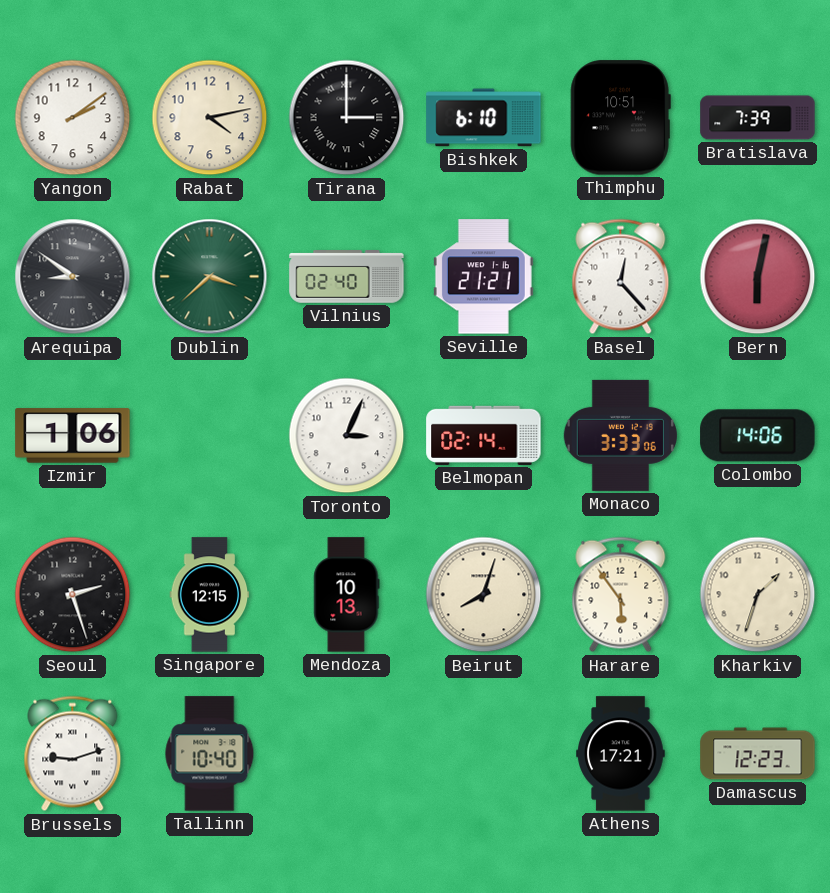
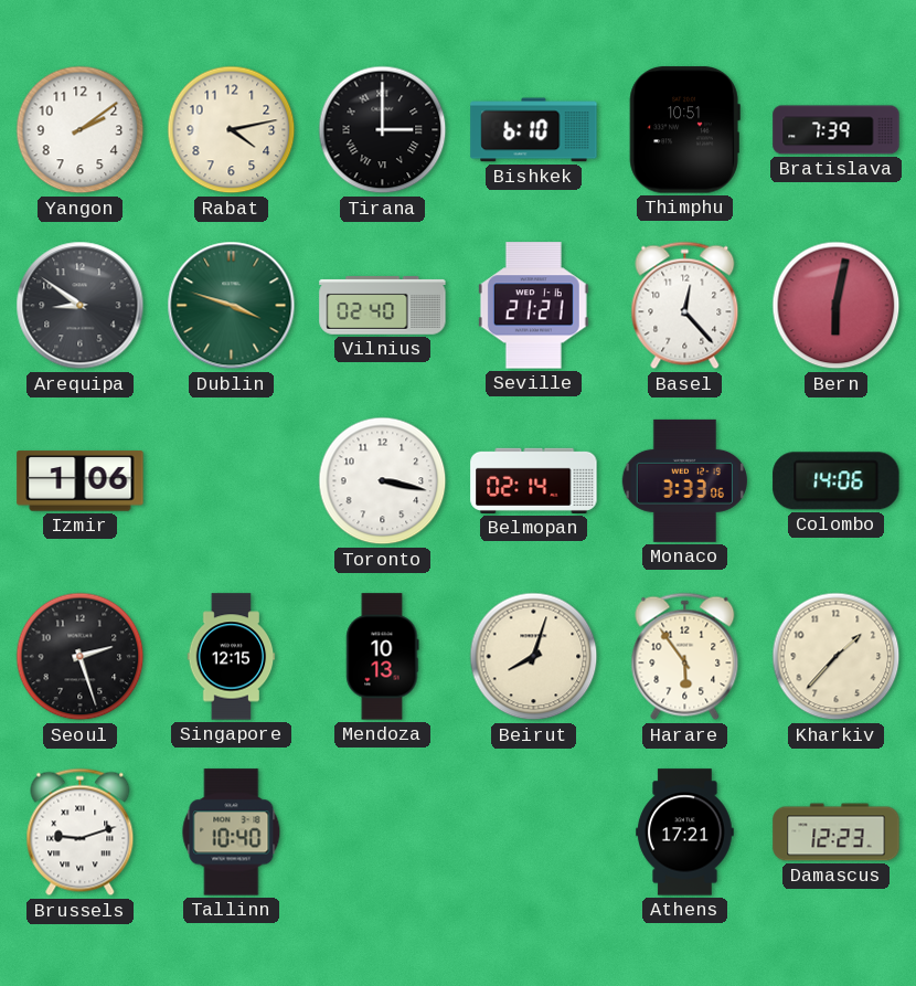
Dublin: 3:38 -> 3:48
Toronto: 3:04 -> 3:17
Kharkiv: 1:33 -> 1:37
